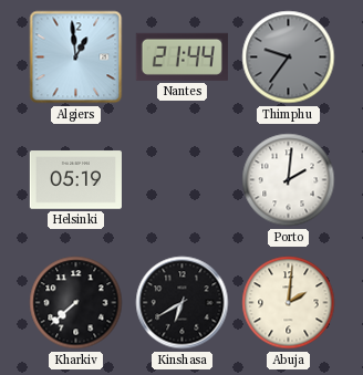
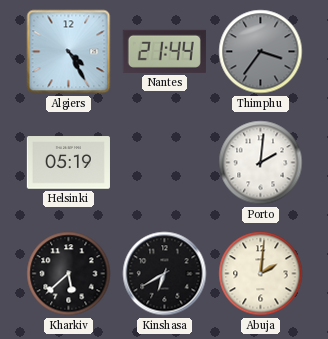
Algiers: 12:59 -> 4:25
Thimphu: 9:36 -> 3:36
Kharkiv: 7:38 -> 5:38
